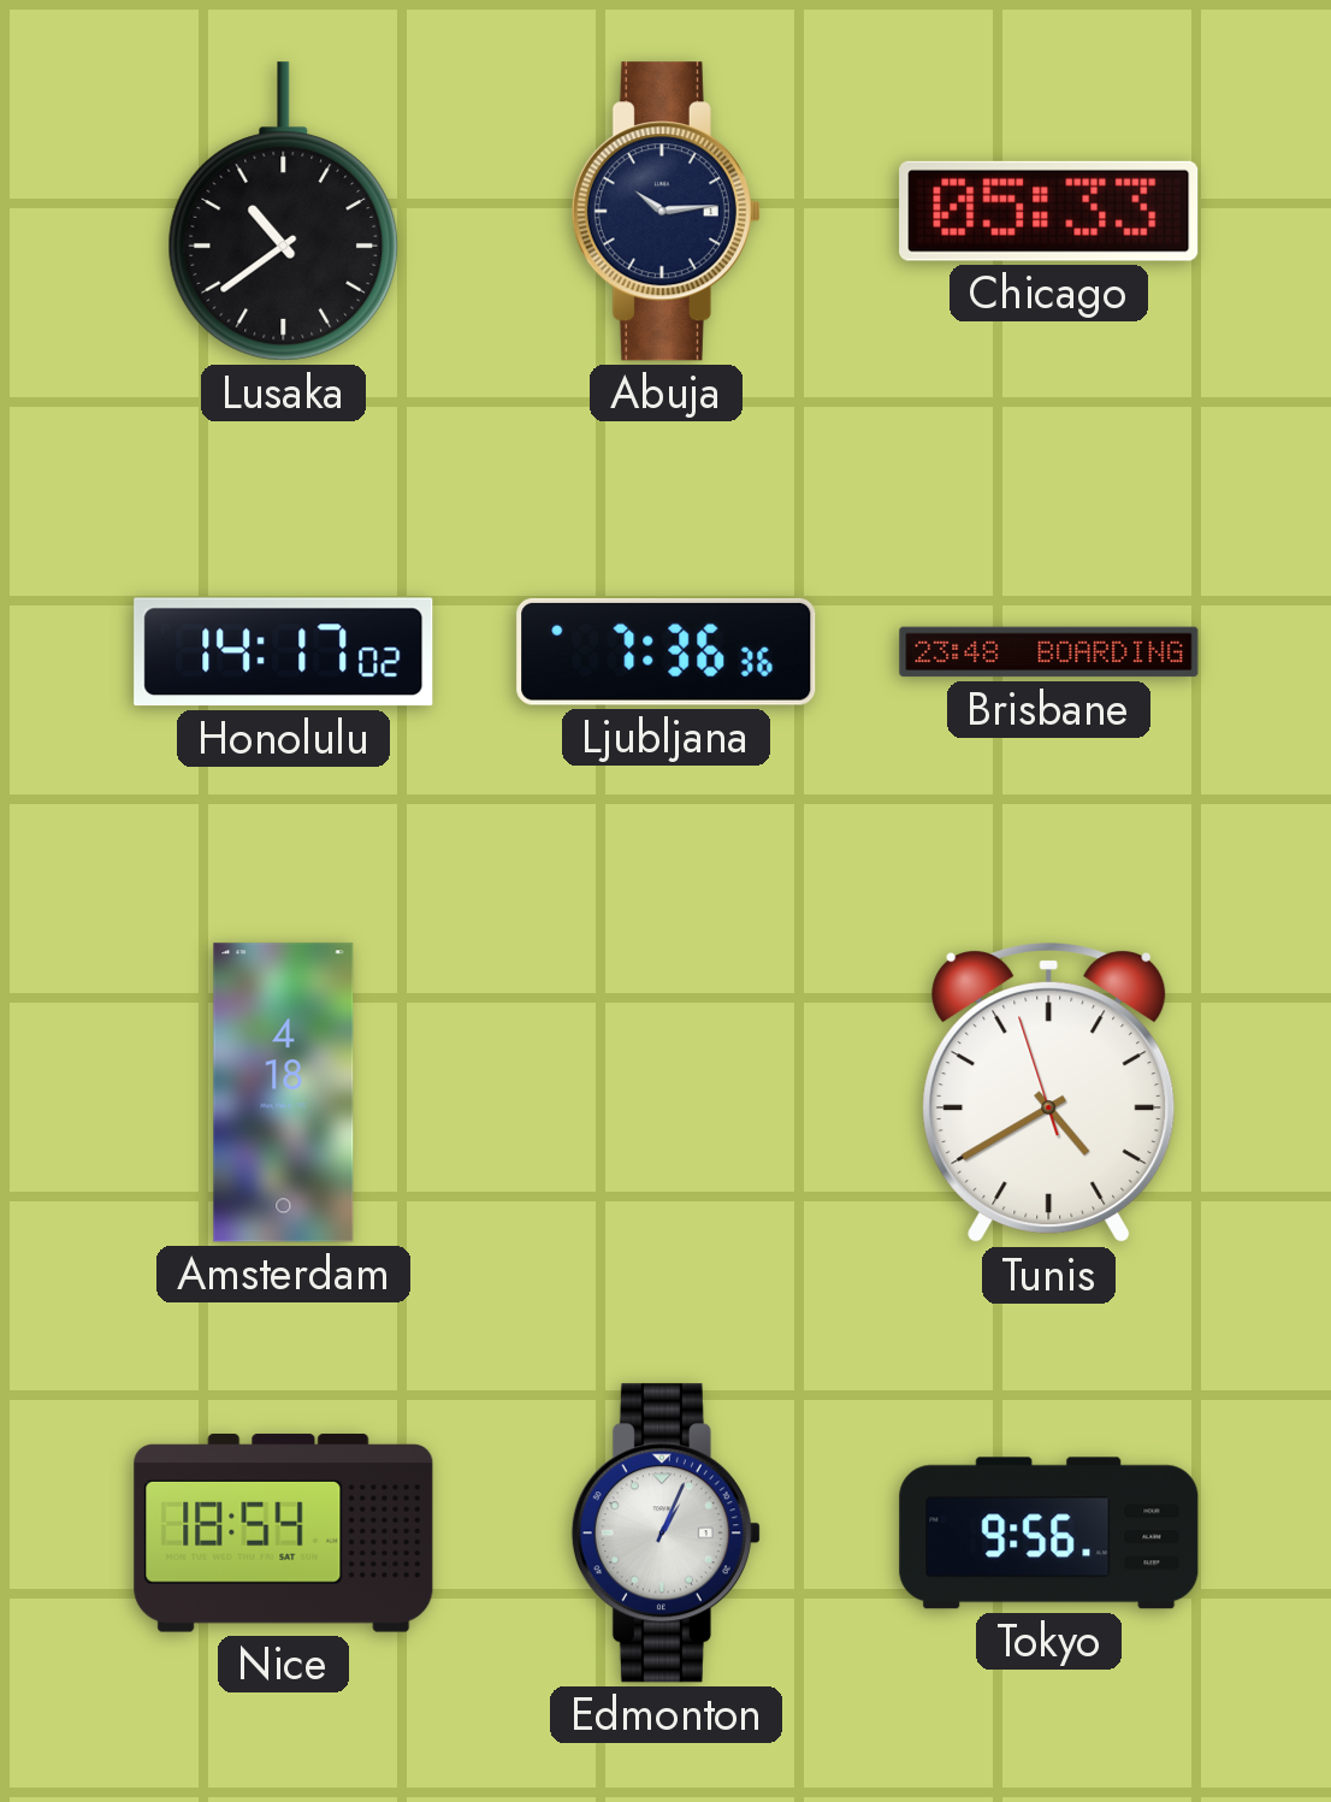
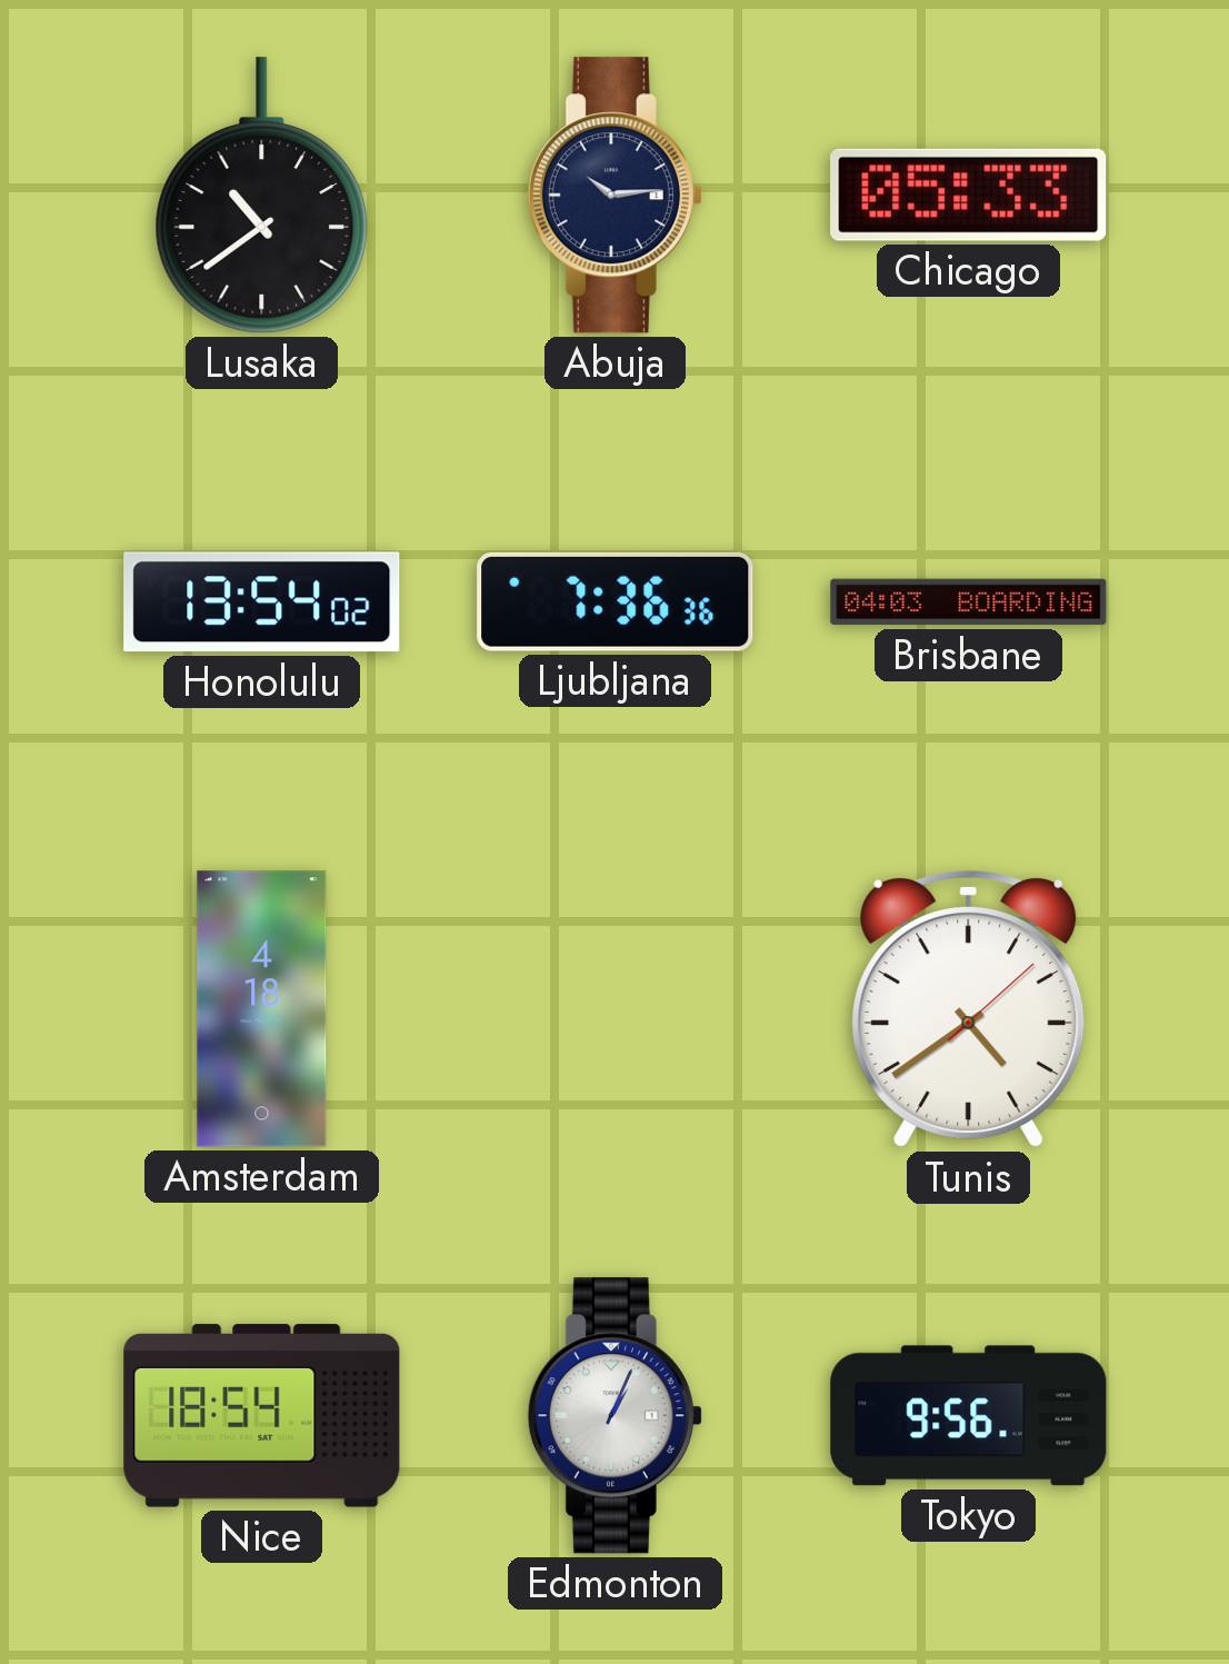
Honolulu: 14:17 -> 13:54
Brisbane: 23:48 -> 04:03
Tunis: 4:39:57 -> 4:39:08
